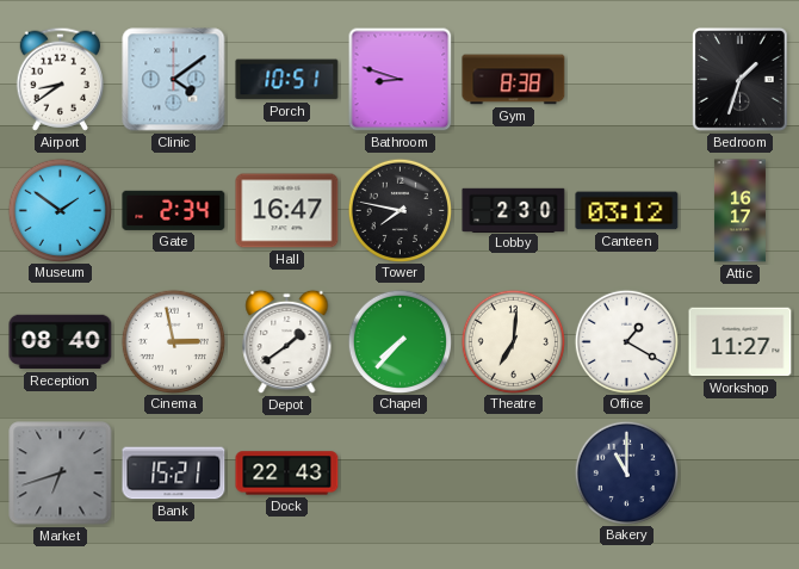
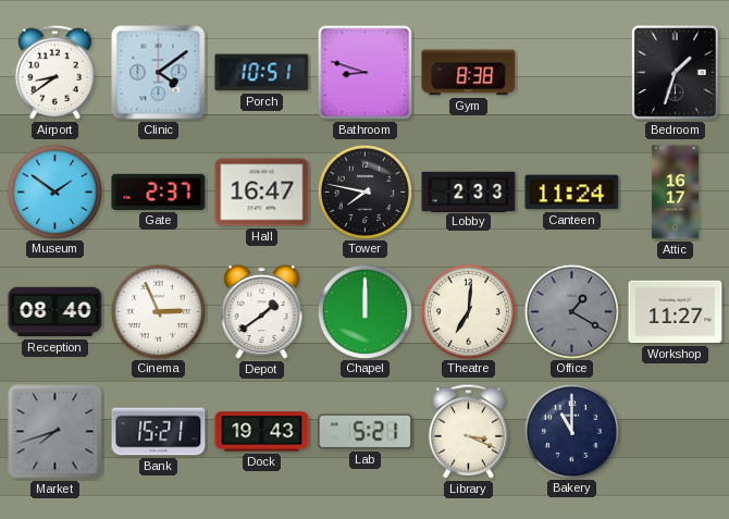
Gate: 2:34 -> 2:37
Lobby: 2:30 -> 2:33
Canteen: 03:12 -> 11:24
Cinema: 2:58 -> 2:56
Chapel: 7:37 -> 12:00
Office dial: white -> grey
Market: 6:42 -> 7:42
Dock: 22:43 -> 19:43
Lab: none -> 5:21
Library: none -> 3:19
